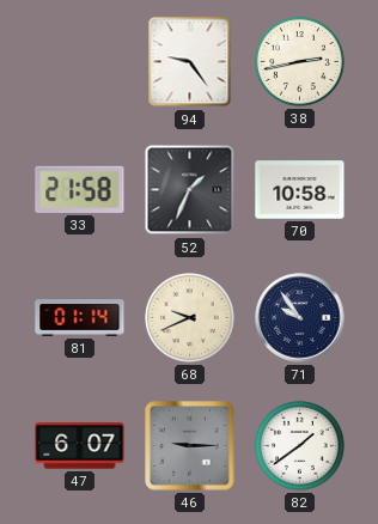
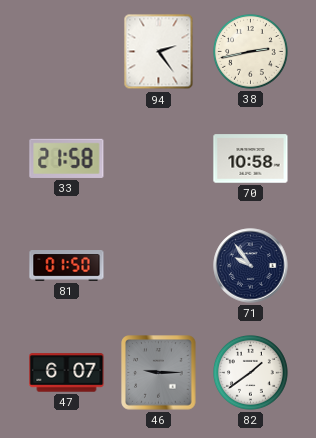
94: 9:24 -> 2:24
52: 1:34 -> none
81: 01:14 -> 01:50
68: 9:41 -> none
